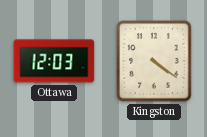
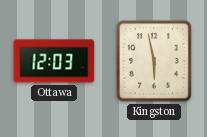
Kingston: 4:21 -> 5:58
